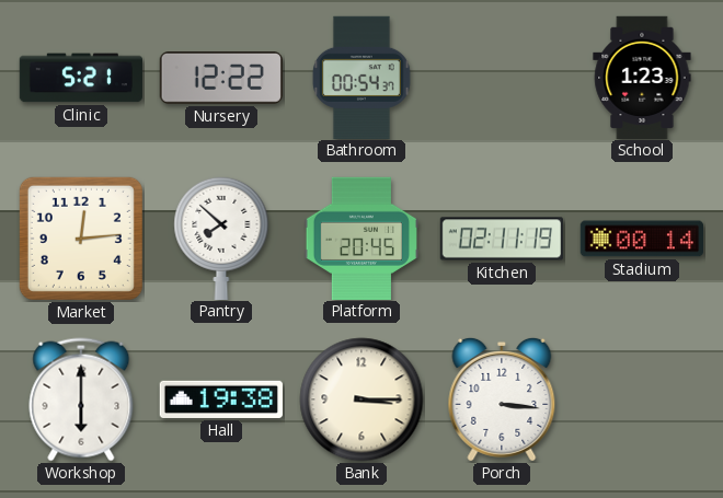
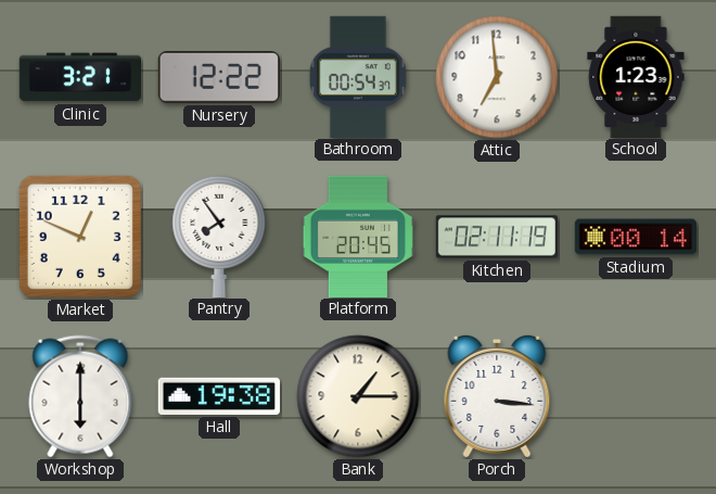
Clinic: 5:21 -> 3:21
Attic: none -> 6:59
Market: 12:14 -> 12:49
Pantry: 7:52 -> 7:54
Bank: 3:15 -> 1:15
